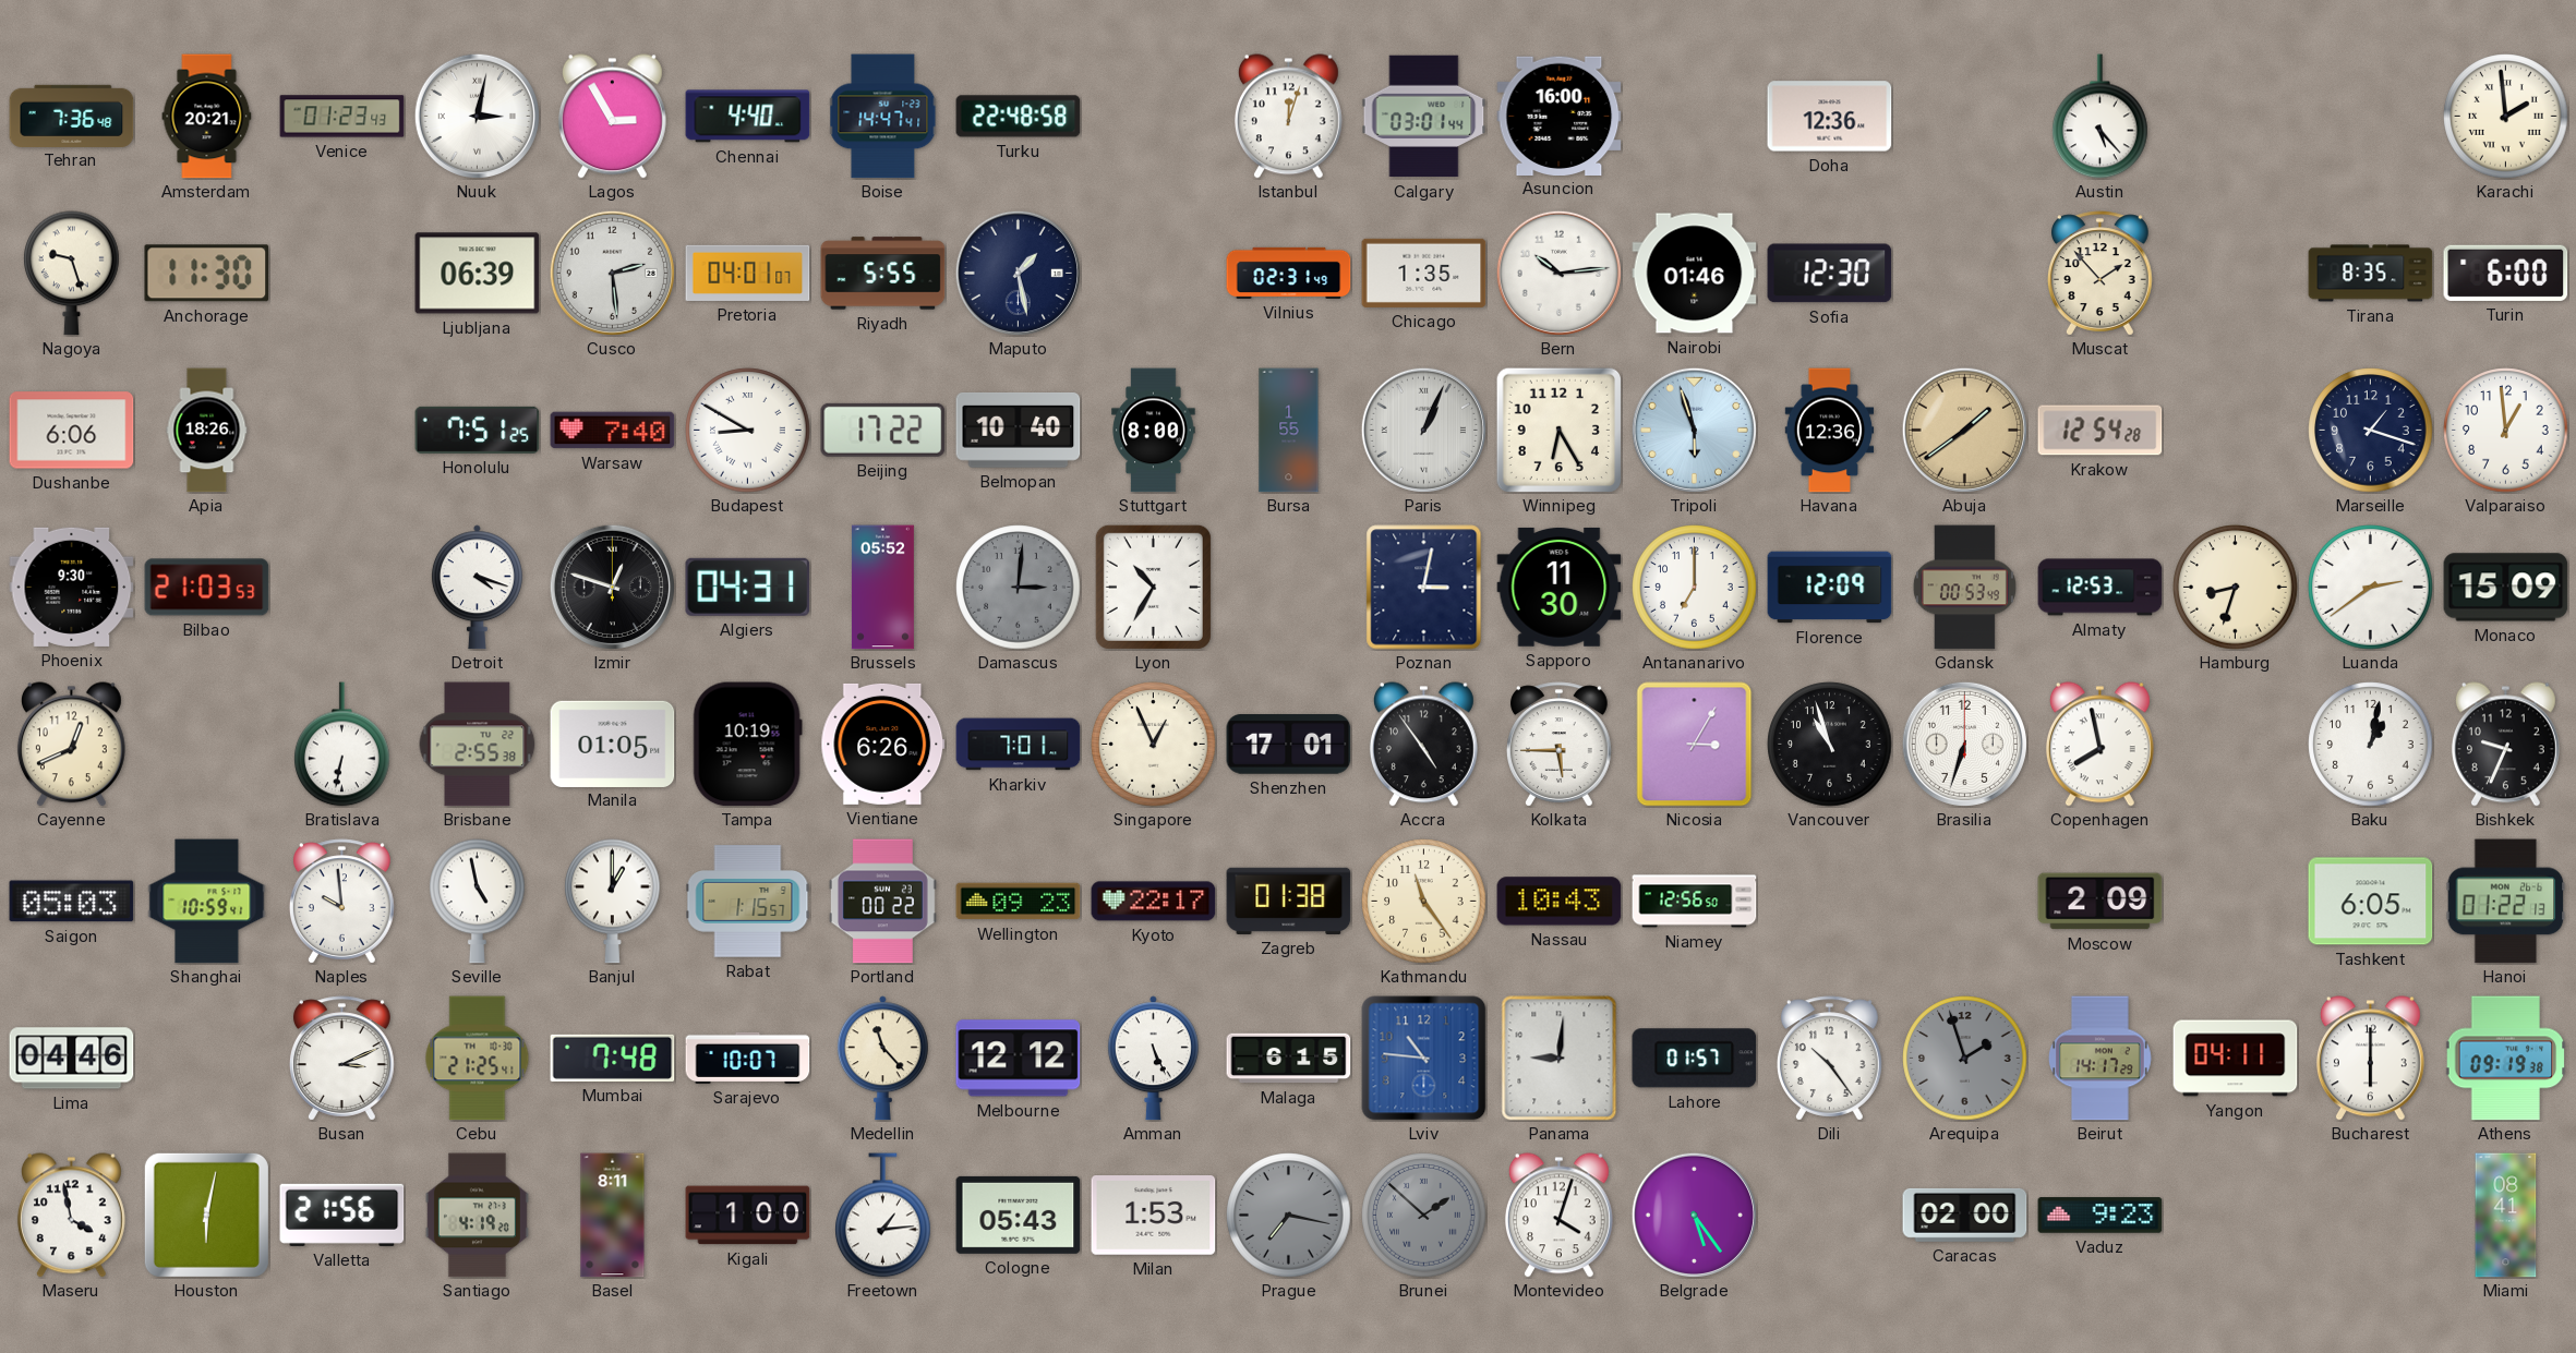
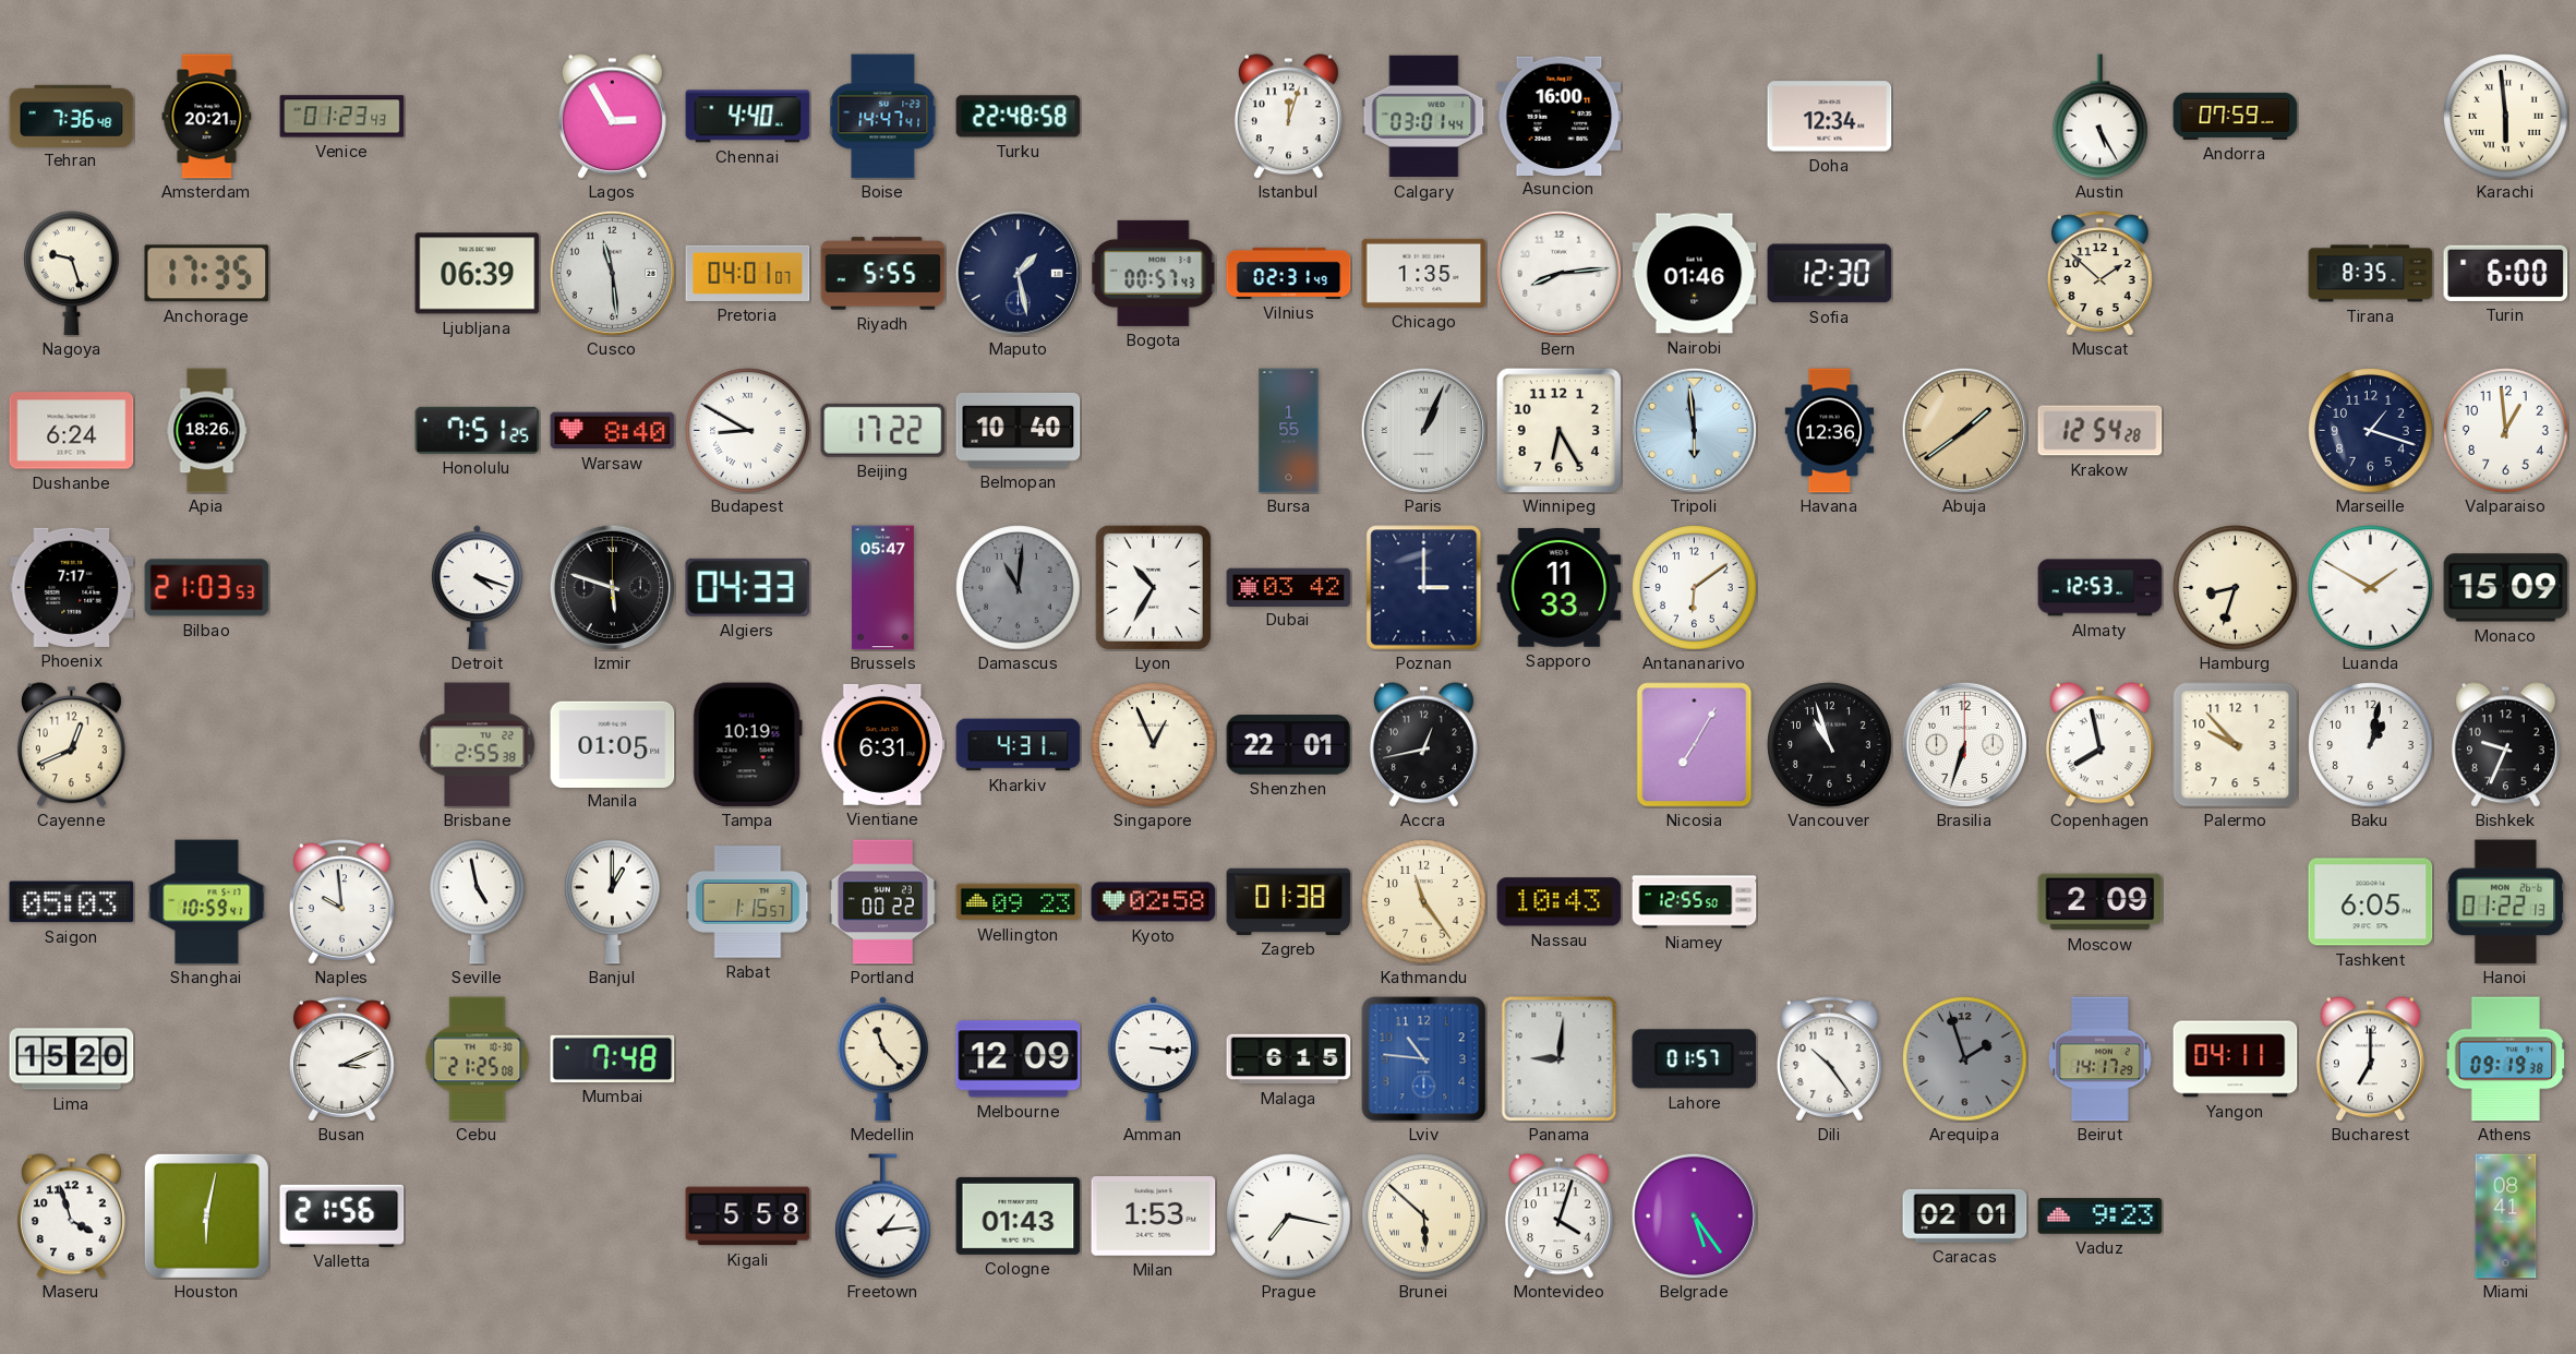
Nuuk: 3:02 -> none
Doha: 12:36 -> 12:34
Austin: 5:23 -> 5:25
Andorra: none -> 07:59
Karachi: 1:59 -> 5:59
Anchorage: 11:30 -> 17:35
Cusco: 2:29 -> 11:29
Bogota: none -> 00:57
Bern: 10:14 -> 8:14
Muscat: 1:53 -> 1:52
Dushanbe: 6:06 -> 6:24
Warsaw: 7:40 -> 8:40
Stuttgart: 8:00 -> none
Tripoli: 5:57 -> 5:59
Phoenix: 9:30 -> 7:17
Izmir: 12:48 -> 5:48
Algiers: 04:31 -> 04:33
Brussels: 05:52 -> 05:47
Damascus: 3:01 -> 11:01
Dubai: none -> 03:42
Poznan: 3:02 -> 3:00
Sapporo: 11:30 -> 11:33
Antananarivo: 7:00 -> 6:09
Florence: 12:09 -> none
Gdansk: 00:53 -> none
Luanda: 2:39 -> 1:50
Bratislava: 6:32 -> none
Vientiane: 6:26 -> 6:31
Kharkiv: 7:01 -> 4:31
Shenzhen: 17:01 -> 22:01
Accra: 4:54 -> 12:43
Kolkata: 5:45 -> none
Nicosia: 3:05 -> 7:05
Palermo: none -> 9:53
Kyoto: 22:17 -> 02:58
Niamey: 12:56 -> 12:55
Lima: 04:46 -> 15:20
Cebu: 21:25:41 -> 21:25:08
Sarajevo: 10:07 -> none
Melbourne: 12:12 -> 12:09
Amman: 5:26 -> 3:16
Bucharest: 6:00 -> 7:00
Maseru: 3:58 -> 3:57
Santiago: 4:19 -> none
Basel: 8:11 -> none
Kigali: 1:00 -> 5:58
Cologne: 05:43 -> 01:43
Prague dial: grey -> white
Brunei: 1:52 -> 5:52
Brunei dial: grey -> cream
Caracas: 02:00 -> 02:01
